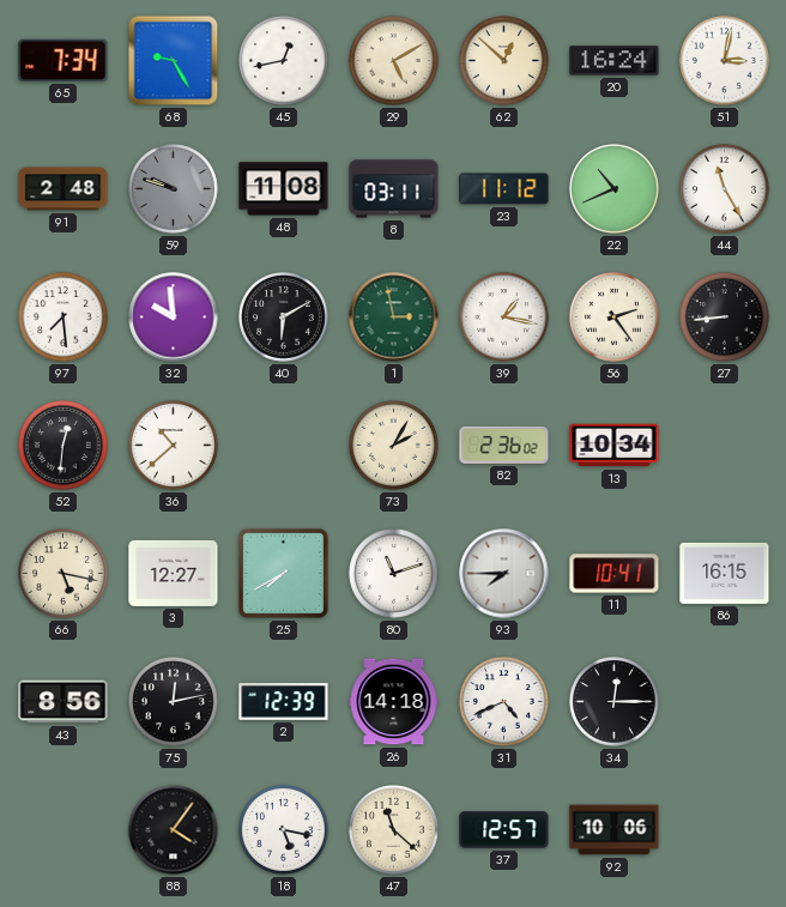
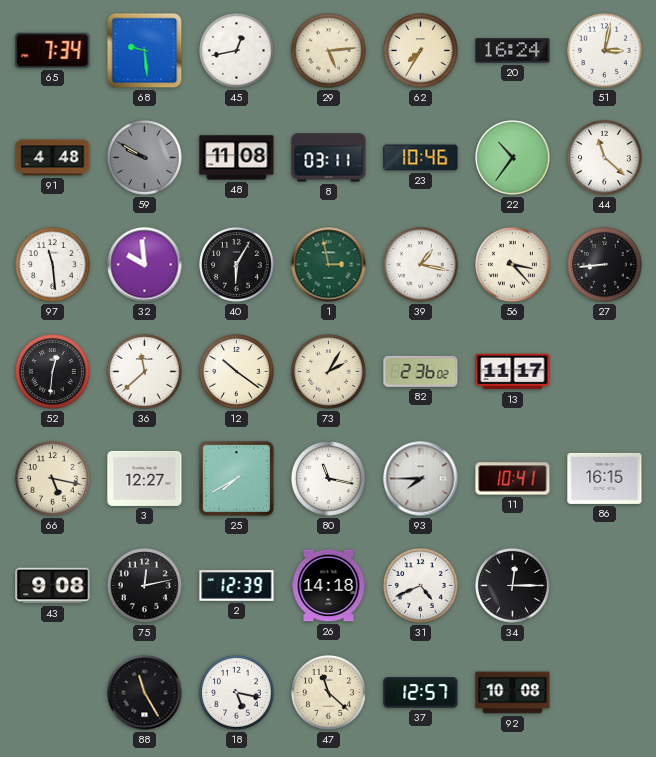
68: 9:25 -> 9:29
29: 5:10 -> 5:14
62: 12:52 -> 7:35
91: 2:48 -> 4:48
59: 9:48 -> 9:50
23: 11:12 -> 10:46
22: 10:41 -> 10:36
44: 11:25 -> 11:22
97: 7:29 -> 11:29
40: 6:10 -> 6:05
56: 2:24 -> 3:23
36: 10:38 -> 11:38
12: none -> 10:21
13: 10:34 -> 11:17
80: 11:12 -> 11:17
43: 8:56 -> 9:08
88: 4:06 -> 11:25
92: 10:06 -> 10:08
